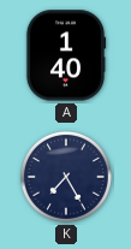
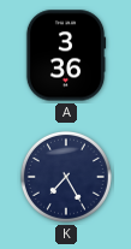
A: 1:40 -> 3:36
